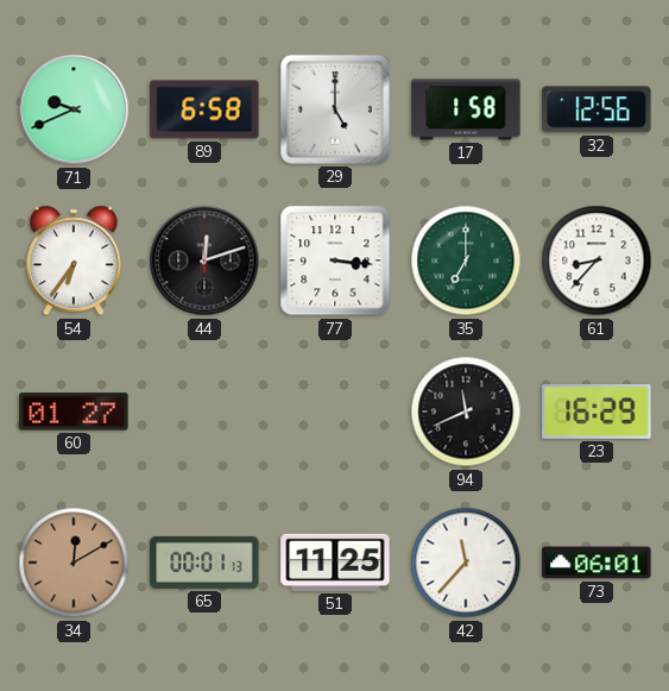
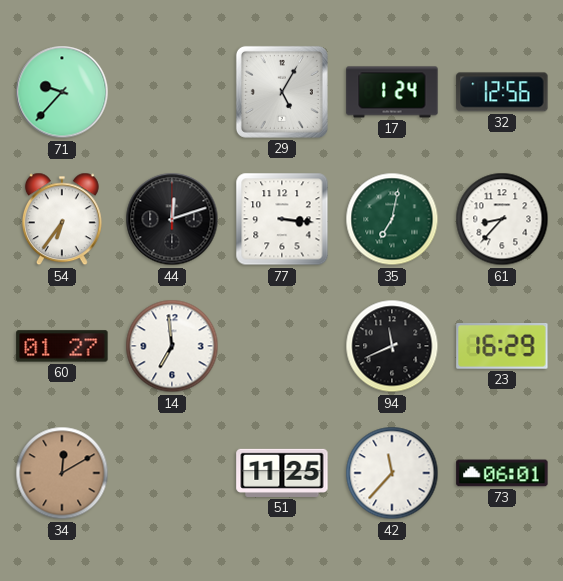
71: 9:41 -> 9:37
89: 6:58 -> none
29: 5:00 -> 5:05
17: 1:58 -> 1:24
35: 7:00 -> 7:02
14: none -> 6:59
65: 00:01 -> none
